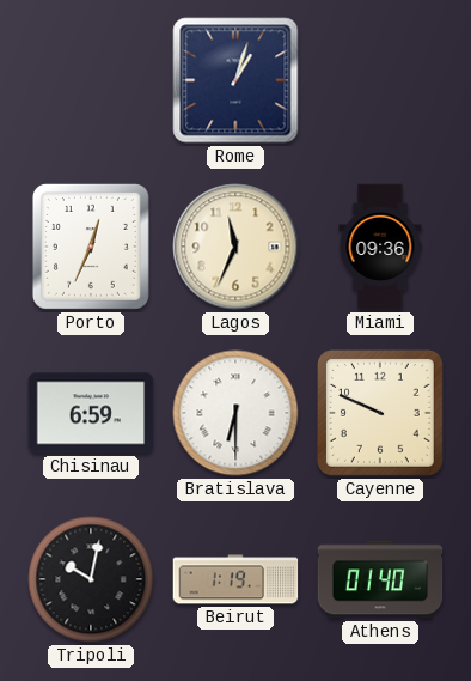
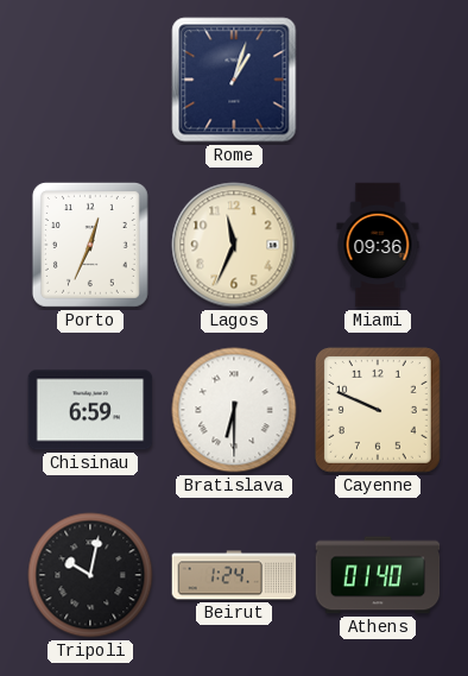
Beirut: 1:19 -> 1:24
